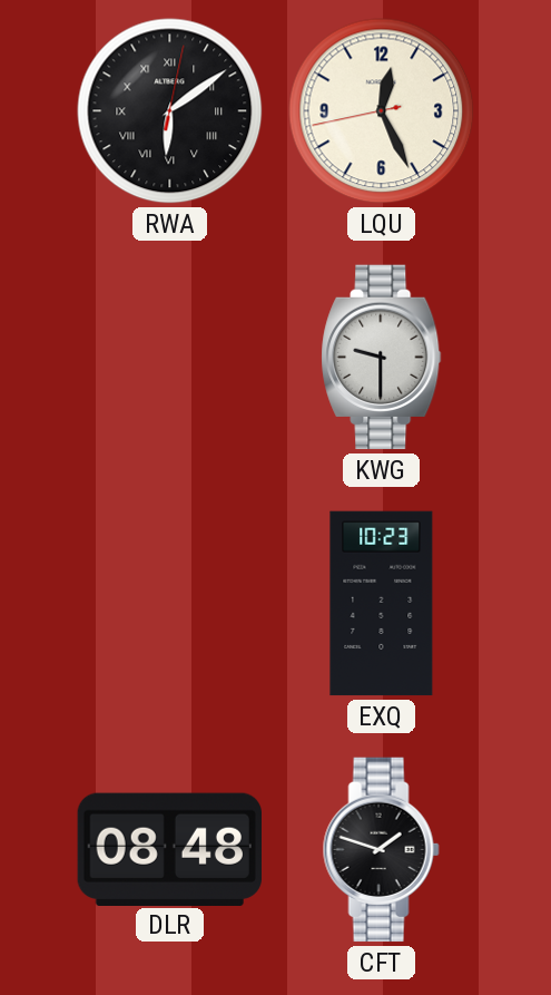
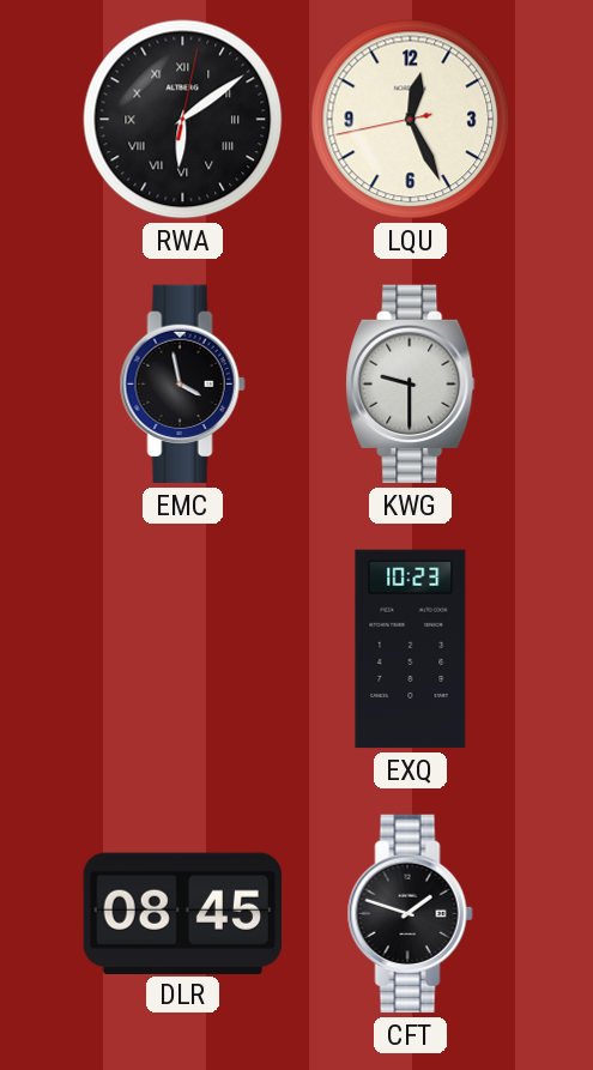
EMC: none -> 3:58
DLR: 08:48 -> 08:45
